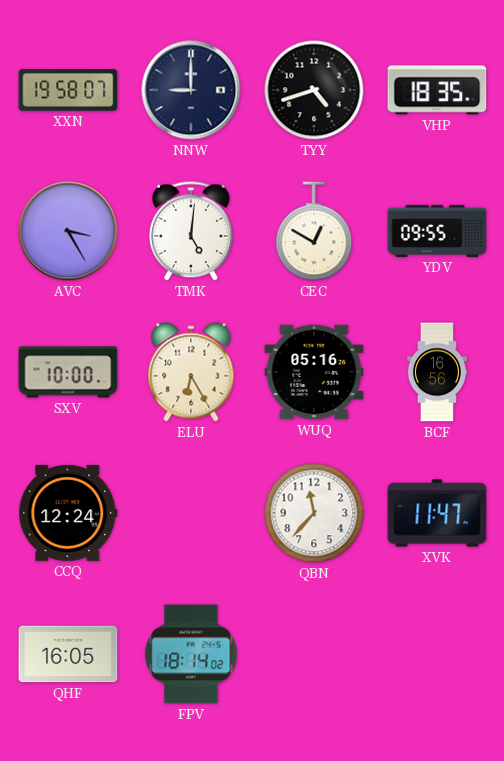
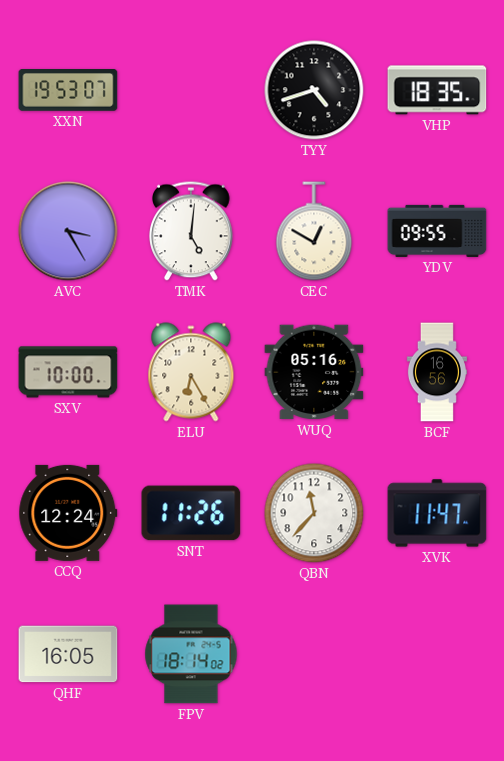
XXN: 19:58 -> 19:53
NNW: 9:00 -> none
SNT: none -> 11:26
